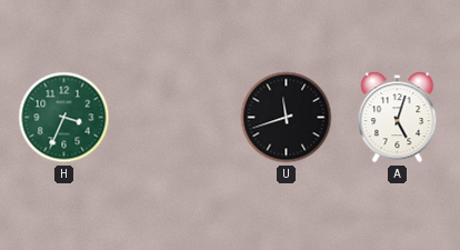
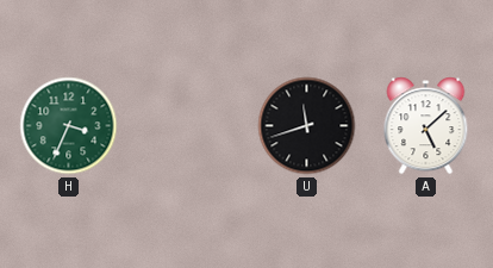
A: 5:03 -> 5:08
